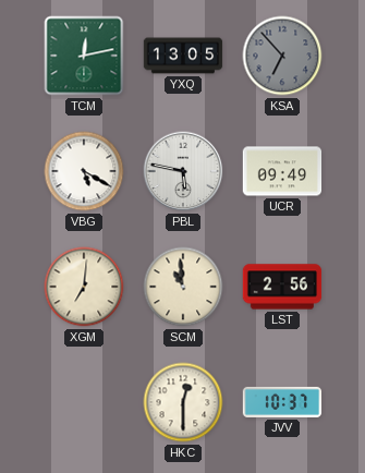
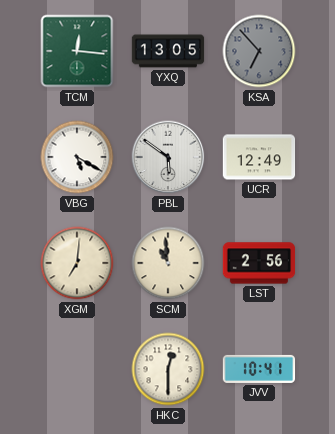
TCM: 12:13 -> 12:16
PBL: 5:47 -> 5:51
UCR: 09:49 -> 12:49
JVV: 10:37 -> 10:41
